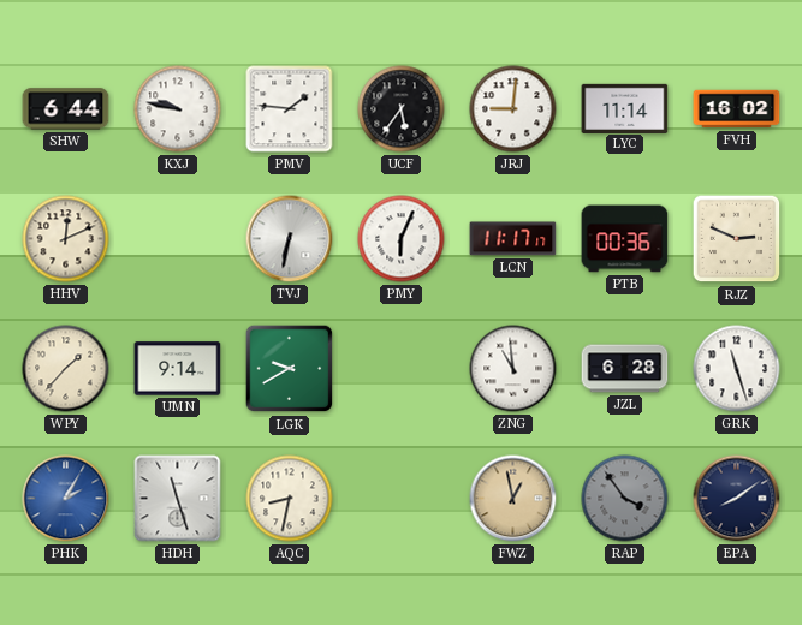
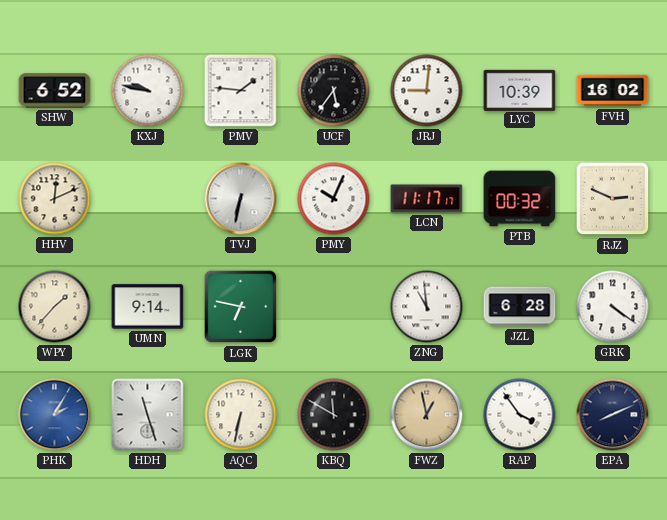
SHW: 6:44 -> 6:52
LYC: 11:14 -> 10:39
PMY: 6:04 -> 10:04
PTB: 00:36 -> 00:32
LGK: 9:40 -> 6:47
GRK: 11:27 -> 4:21
AQC: 8:32 -> 6:32
KBQ: none -> 11:50
RAP dial: grey -> white
EPA: 8:09 -> 8:11
